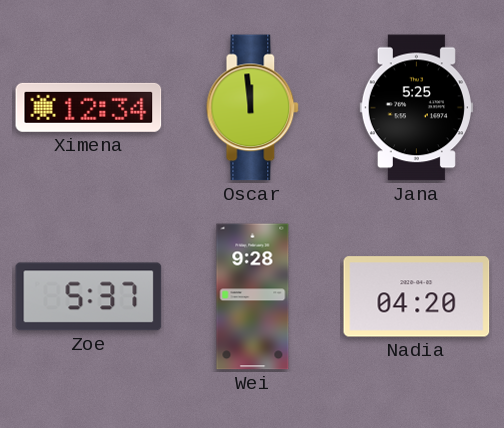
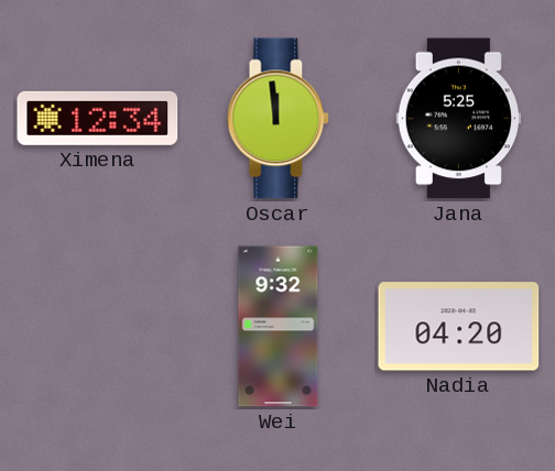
Zoe: 5:37 -> none
Wei: 9:28 -> 9:32
